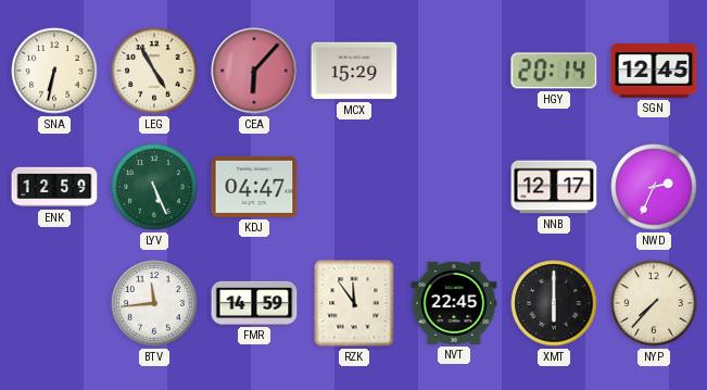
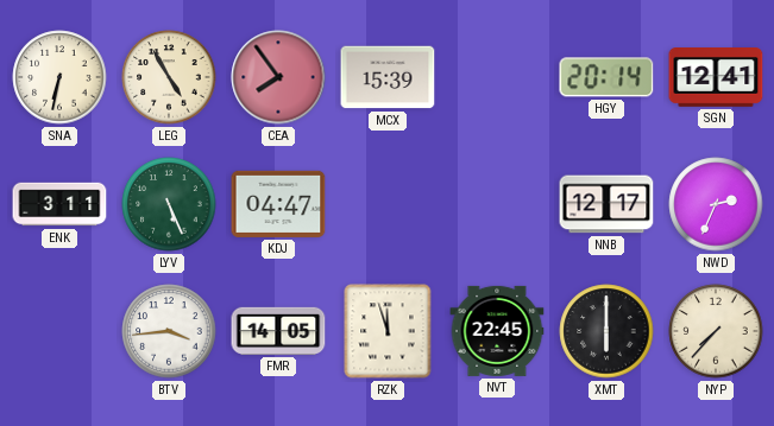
CEA: 6:07 -> 7:54
MCX: 15:29 -> 15:39
SGN: 12:45 -> 12:41
ENK: 12:59 -> 3:11
BTV: 11:44 -> 3:44
FMR: 14:59 -> 14:05
RZK: 11:54 -> 11:57
